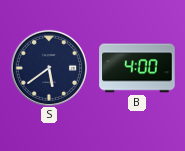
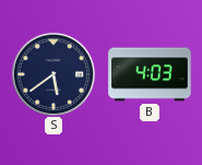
B: 4:00 -> 4:03
